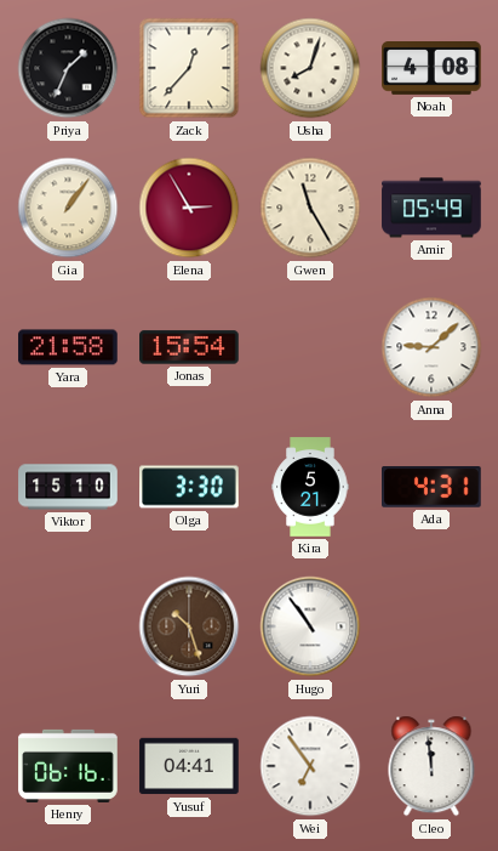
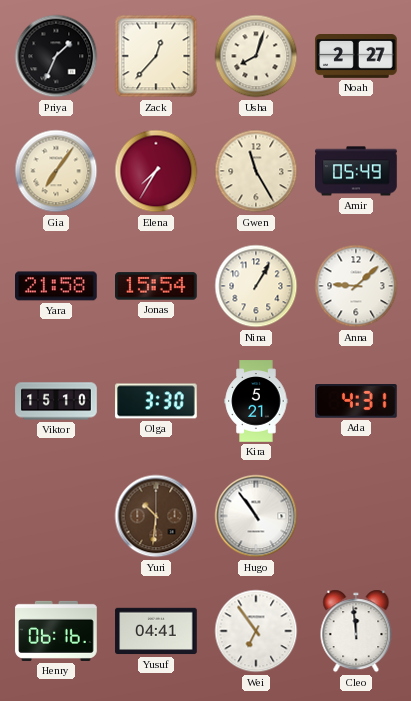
Noah: 4:08 -> 2:27
Gia: 1:06 -> 7:06
Elena: 2:55 -> 7:35
Nina: none -> 1:05
Yuri: 10:27 -> 10:31
